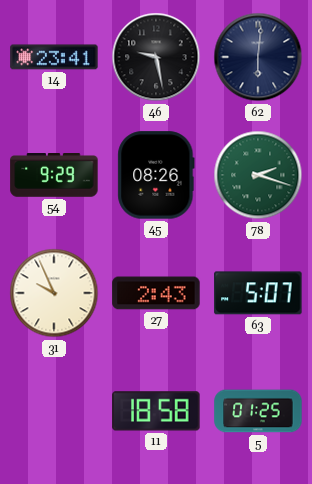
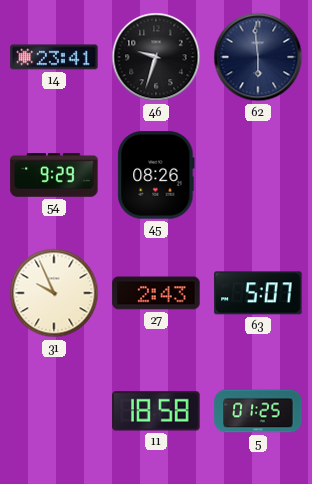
46: 9:28 -> 9:33
62: 6:01 -> 5:59
78: 2:18 -> none
